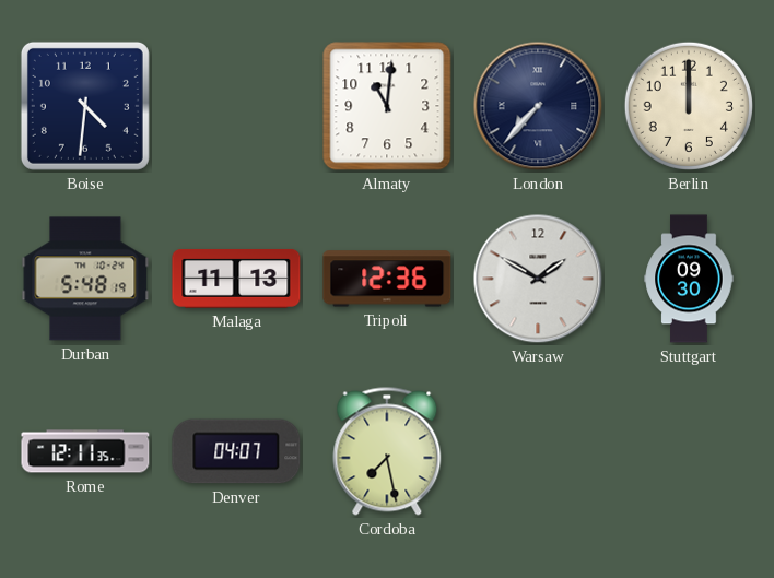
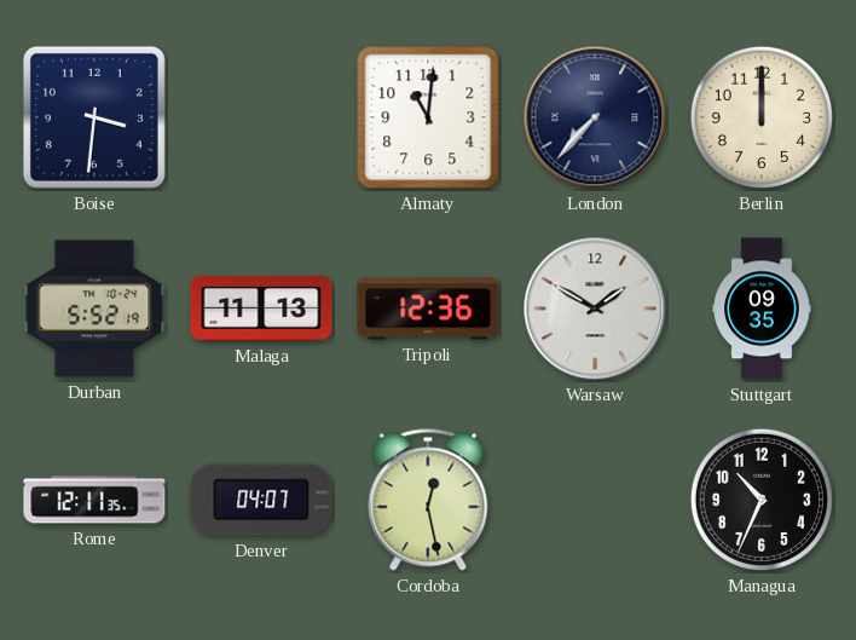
Boise: 4:31 -> 3:31
Durban: 5:48 -> 5:52
Stuttgart: 09:30 -> 09:35
Cordoba: 7:28 -> 12:28
Managua: none -> 10:34
